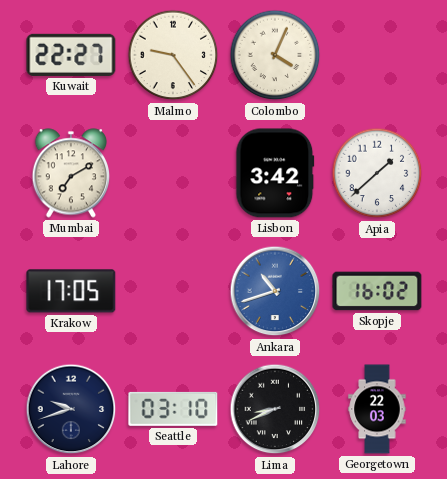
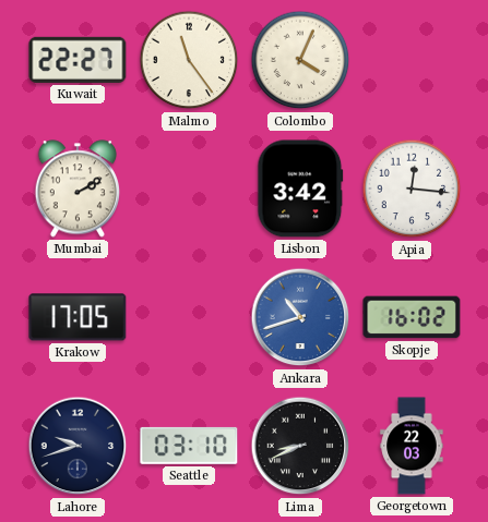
Malmo: 9:24 -> 11:24
Mumbai: 7:10 -> 2:10
Apia: 1:38 -> 12:16
